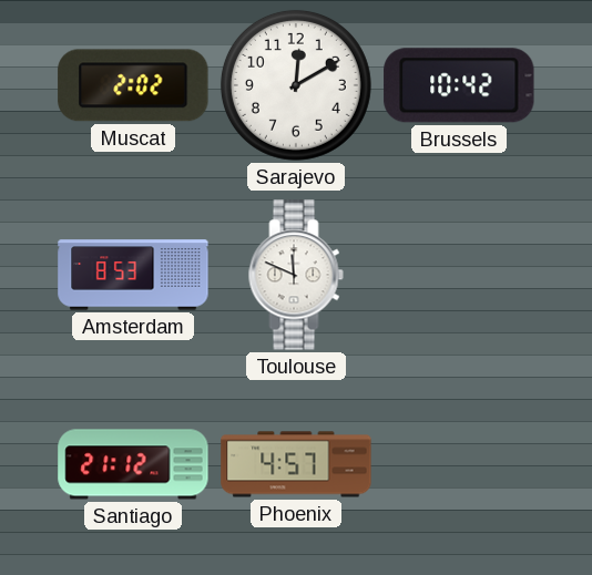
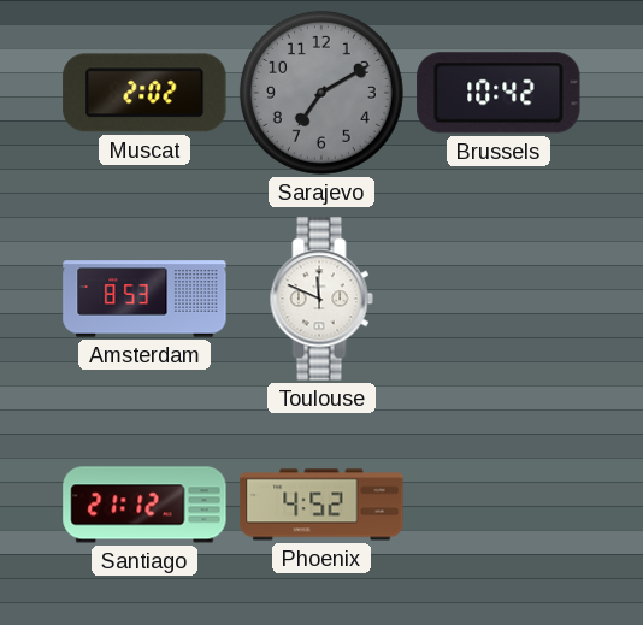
Sarajevo: 12:10 -> 7:10
Sarajevo dial: white -> grey
Phoenix: 4:57 -> 4:52
